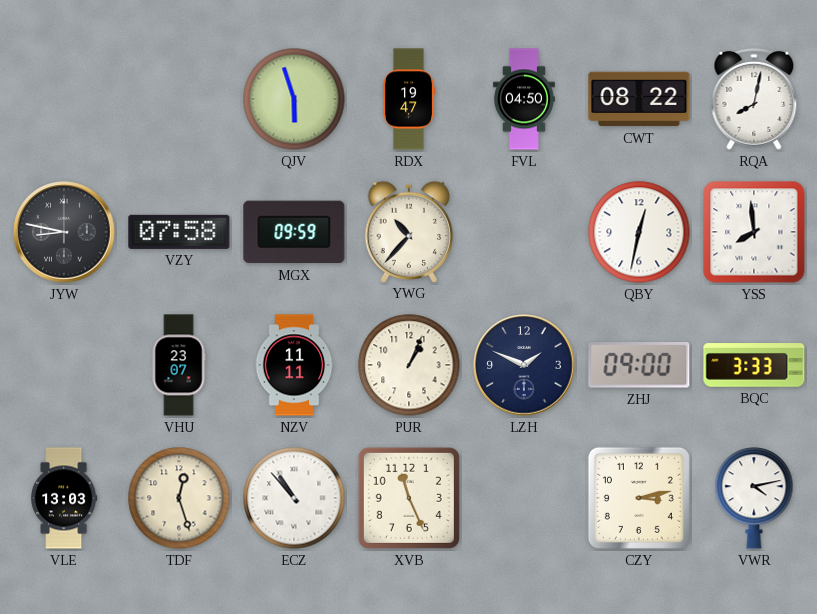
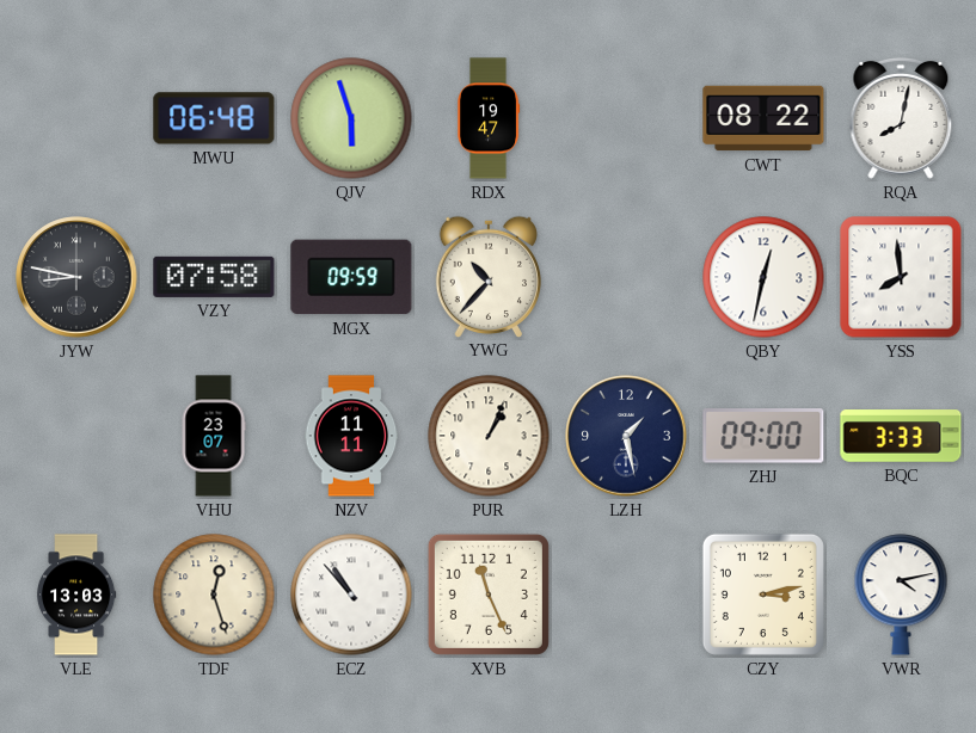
MWU: none -> 06:48
FVL: 04:50 -> none
LZH: 1:49 -> 1:28
